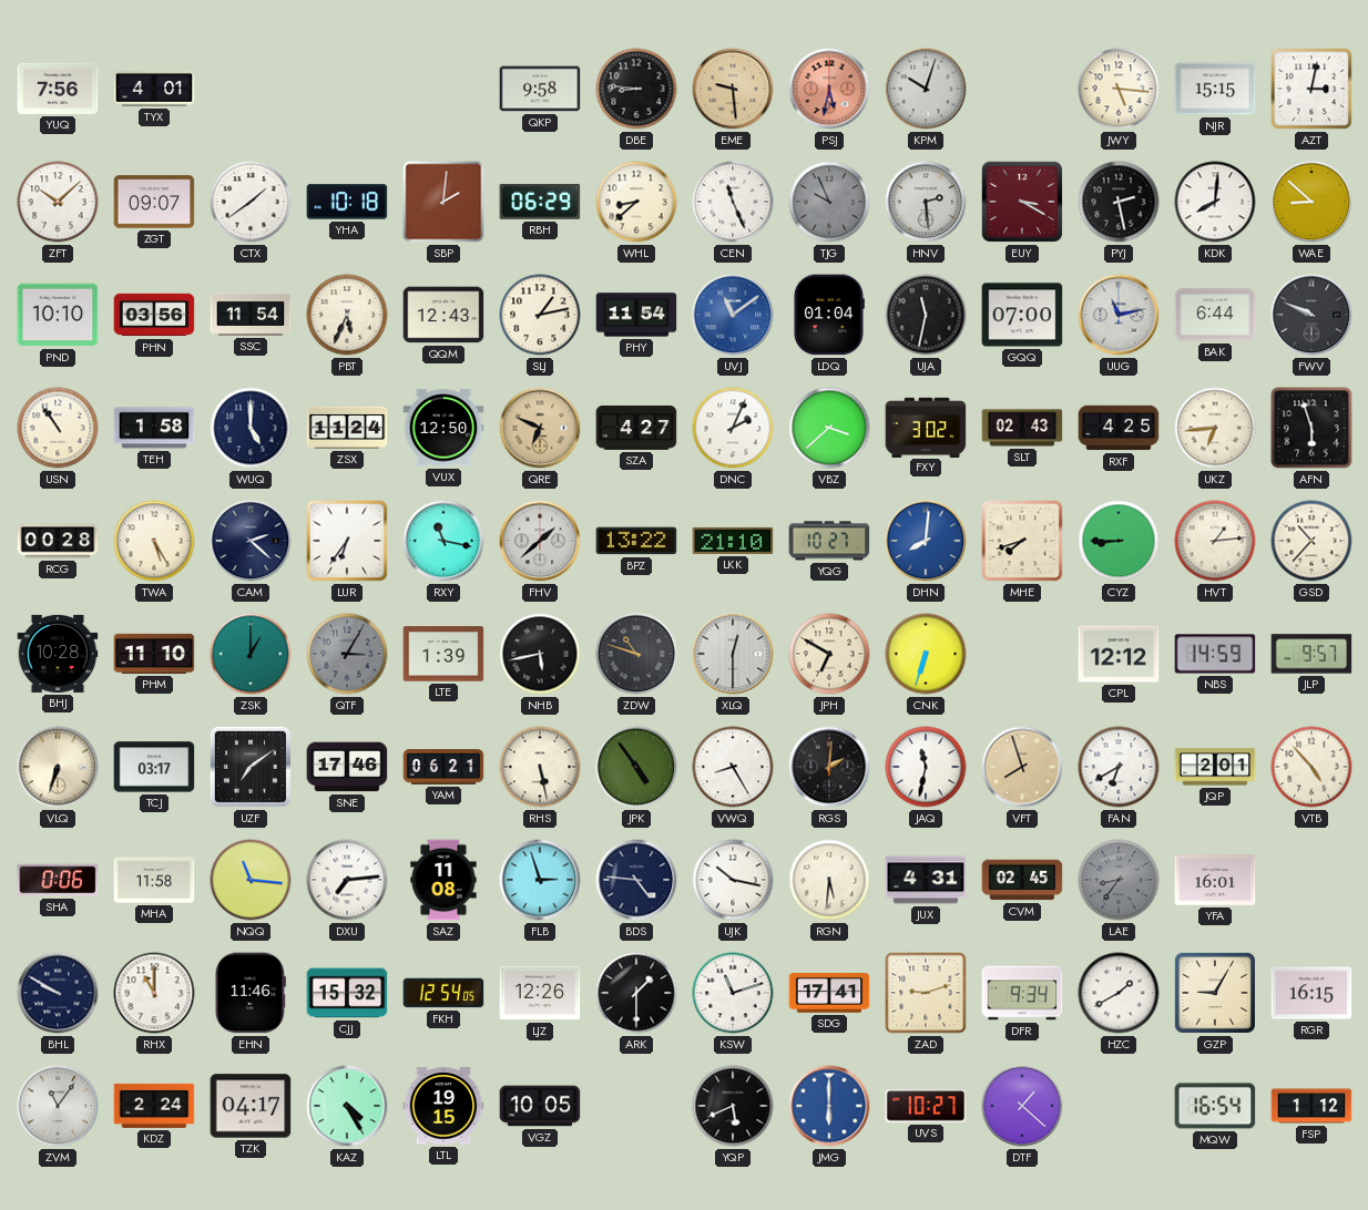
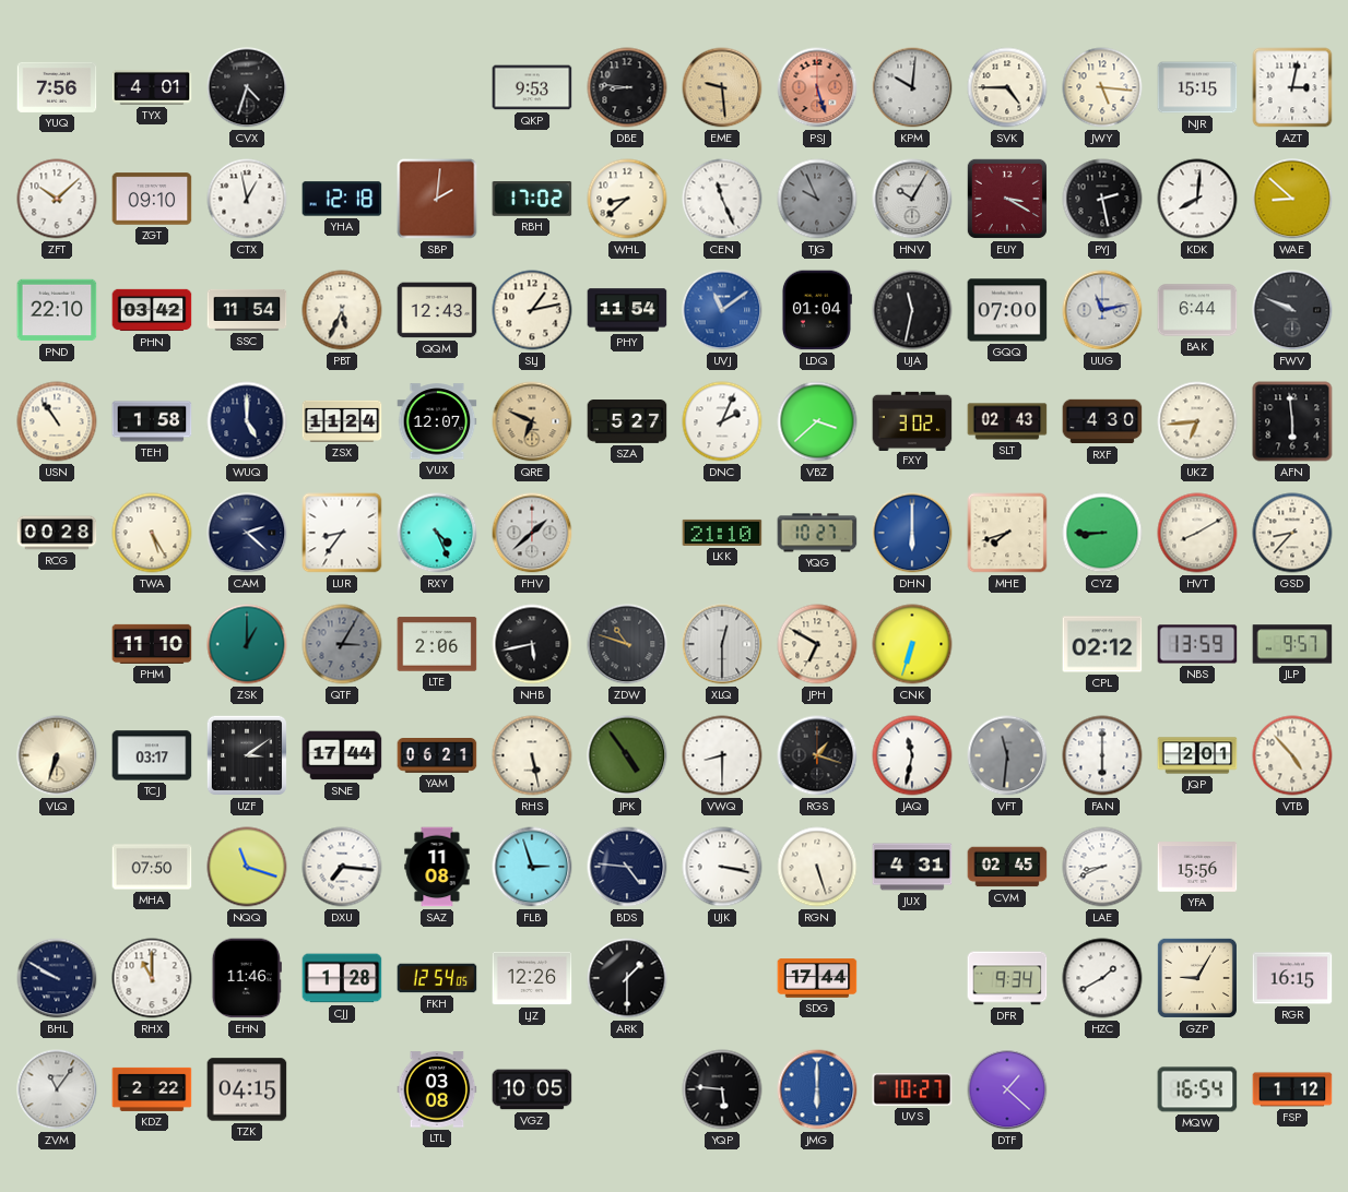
CVX: none -> 4:33
QKP: 9:58 -> 9:53
PSJ: 5:32 -> 5:27
KPM: 10:03 -> 10:01
SVK: none -> 4:45
ZGT: 09:07 -> 09:10
CTX: 1:39 -> 12:58
YHA: 10:18 -> 12:18
RBH: 06:29 -> 17:02
HNV: 2:29 -> 10:05
PND: 10:10 -> 22:10
PHN: 03:56 -> 03:42
VUX: 12:50 -> 12:07
SZA: 4:27 -> 5:27
RXF: 4:25 -> 4:30
AFN: 5:57 -> 5:59
LUR: 6:36 -> 8:36
RXY: 11:17 -> 4:26
BPZ: 13:22 -> none
DHN: 8:01 -> 6:00
HVT: 1:14 -> 8:10
GSD: 10:37 -> 8:37
BHJ: 10:28 -> none
LTE: 1:39 -> 2:06
CPL: 12:12 -> 02:12
NBS: 14:59 -> 13:59
UZF: 7:09 -> 3:09
SNE: 17:46 -> 17:44
VWQ: 8:25 -> 8:30
RGS: 2:01 -> 1:18
VFT: 7:57 -> 11:31
VFT dial: champagne -> grey
FAN: 6:40 -> 6:00
SHA: 0:06 -> none
MHA: 11:58 -> 07:50
NQQ: 11:16 -> 11:18
DXU: 7:14 -> 7:16
UJK: 10:17 -> 3:17
RGN: 5:31 -> 5:27
LAE: 8:36 -> 8:41
LAE dial: grey -> white
YFA: 16:01 -> 15:56
CJJ: 15:32 -> 1:28
KSW: 11:12 -> none
SDG: 17:41 -> 17:44
ZAD: 9:12 -> none
KDZ: 2:24 -> 2:22
TZK: 04:17 -> 04:15
KAZ: 4:25 -> none
LTL: 19:15 -> 03:08
YQP: 5:41 -> 5:46
